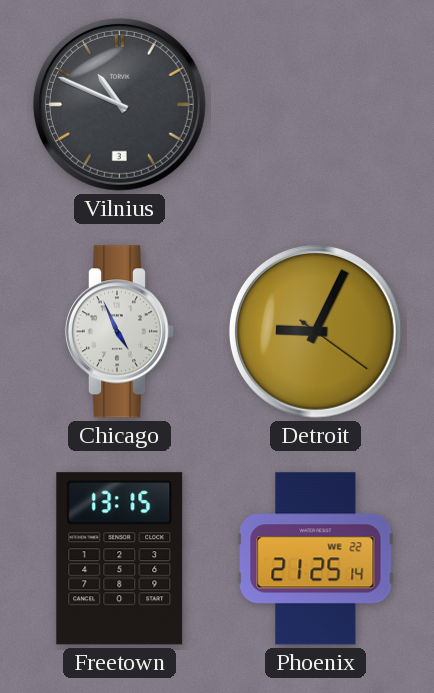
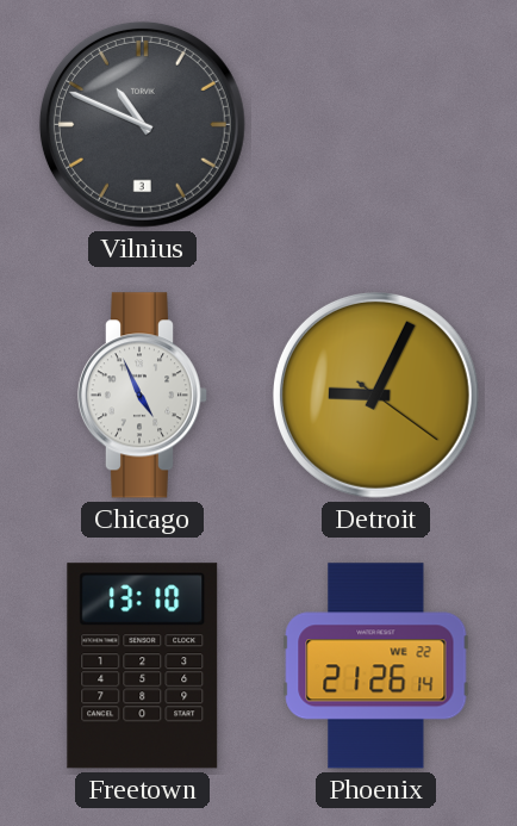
Freetown: 13:15 -> 13:10
Phoenix: 21:25 -> 21:26
